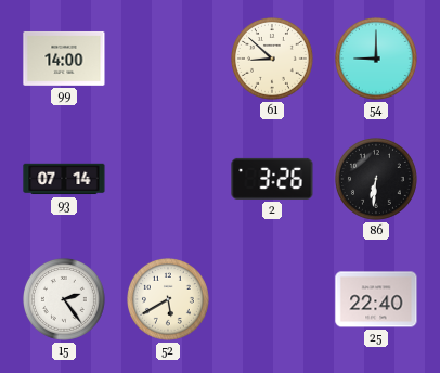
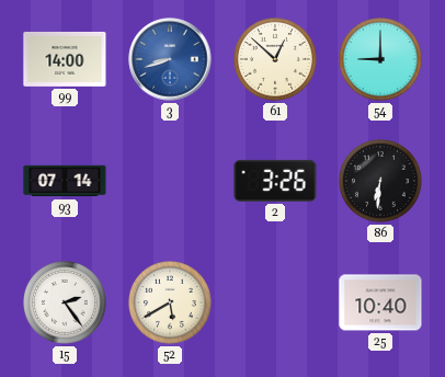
3: none -> 8:42
61: 8:52 -> 12:52
25: 22:40 -> 10:40
